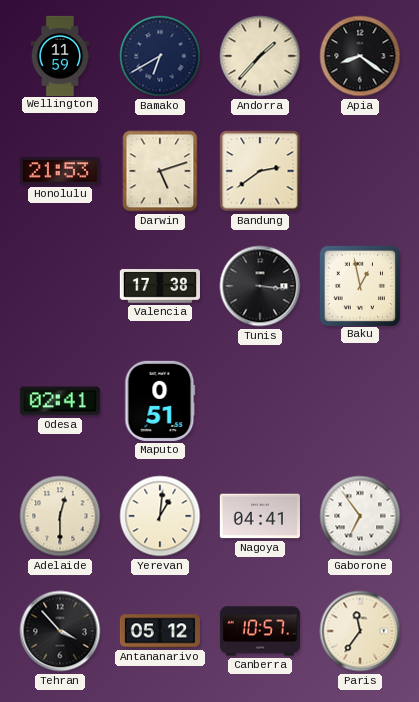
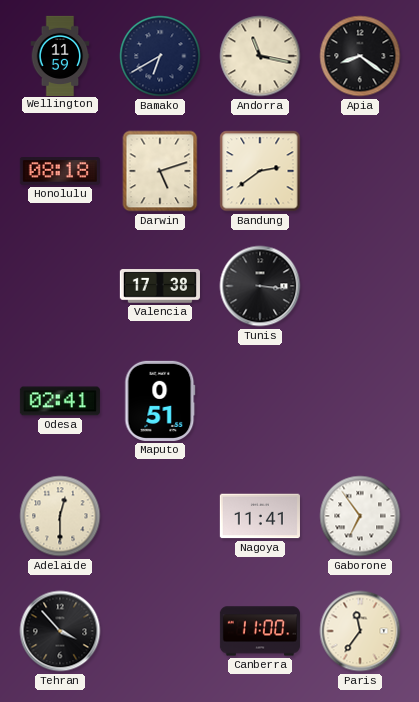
Andorra: 1:37 -> 11:17
Honolulu: 21:53 -> 08:18
Baku: 12:58 -> none
Yerevan: 1:01 -> none
Nagoya: 04:41 -> 11:41
Antananarivo: 05:12 -> none
Canberra: 10:57 -> 11:00
